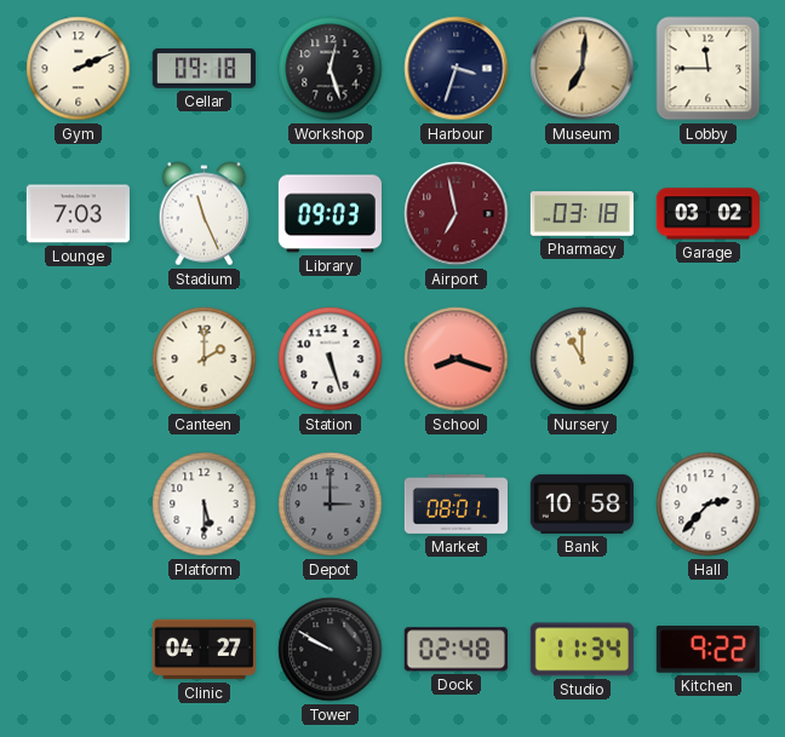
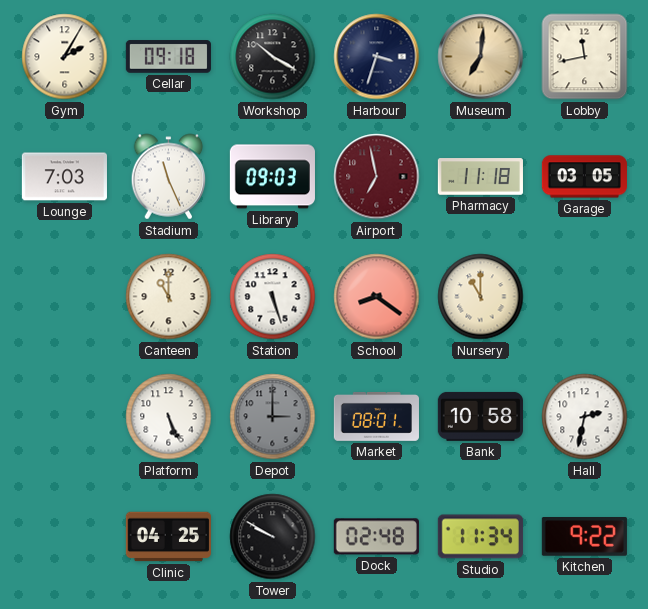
Gym: 2:11 -> 2:05
Workshop: 12:27 -> 10:20
Lobby: 11:45 -> 11:43
Pharmacy: 03:18 -> 11:18
Garage: 03:02 -> 03:05
Canteen: 2:00 -> 11:00
School: 8:18 -> 8:21
Platform: 5:30 -> 5:26
Hall: 2:37 -> 2:32
Clinic: 04:27 -> 04:25
